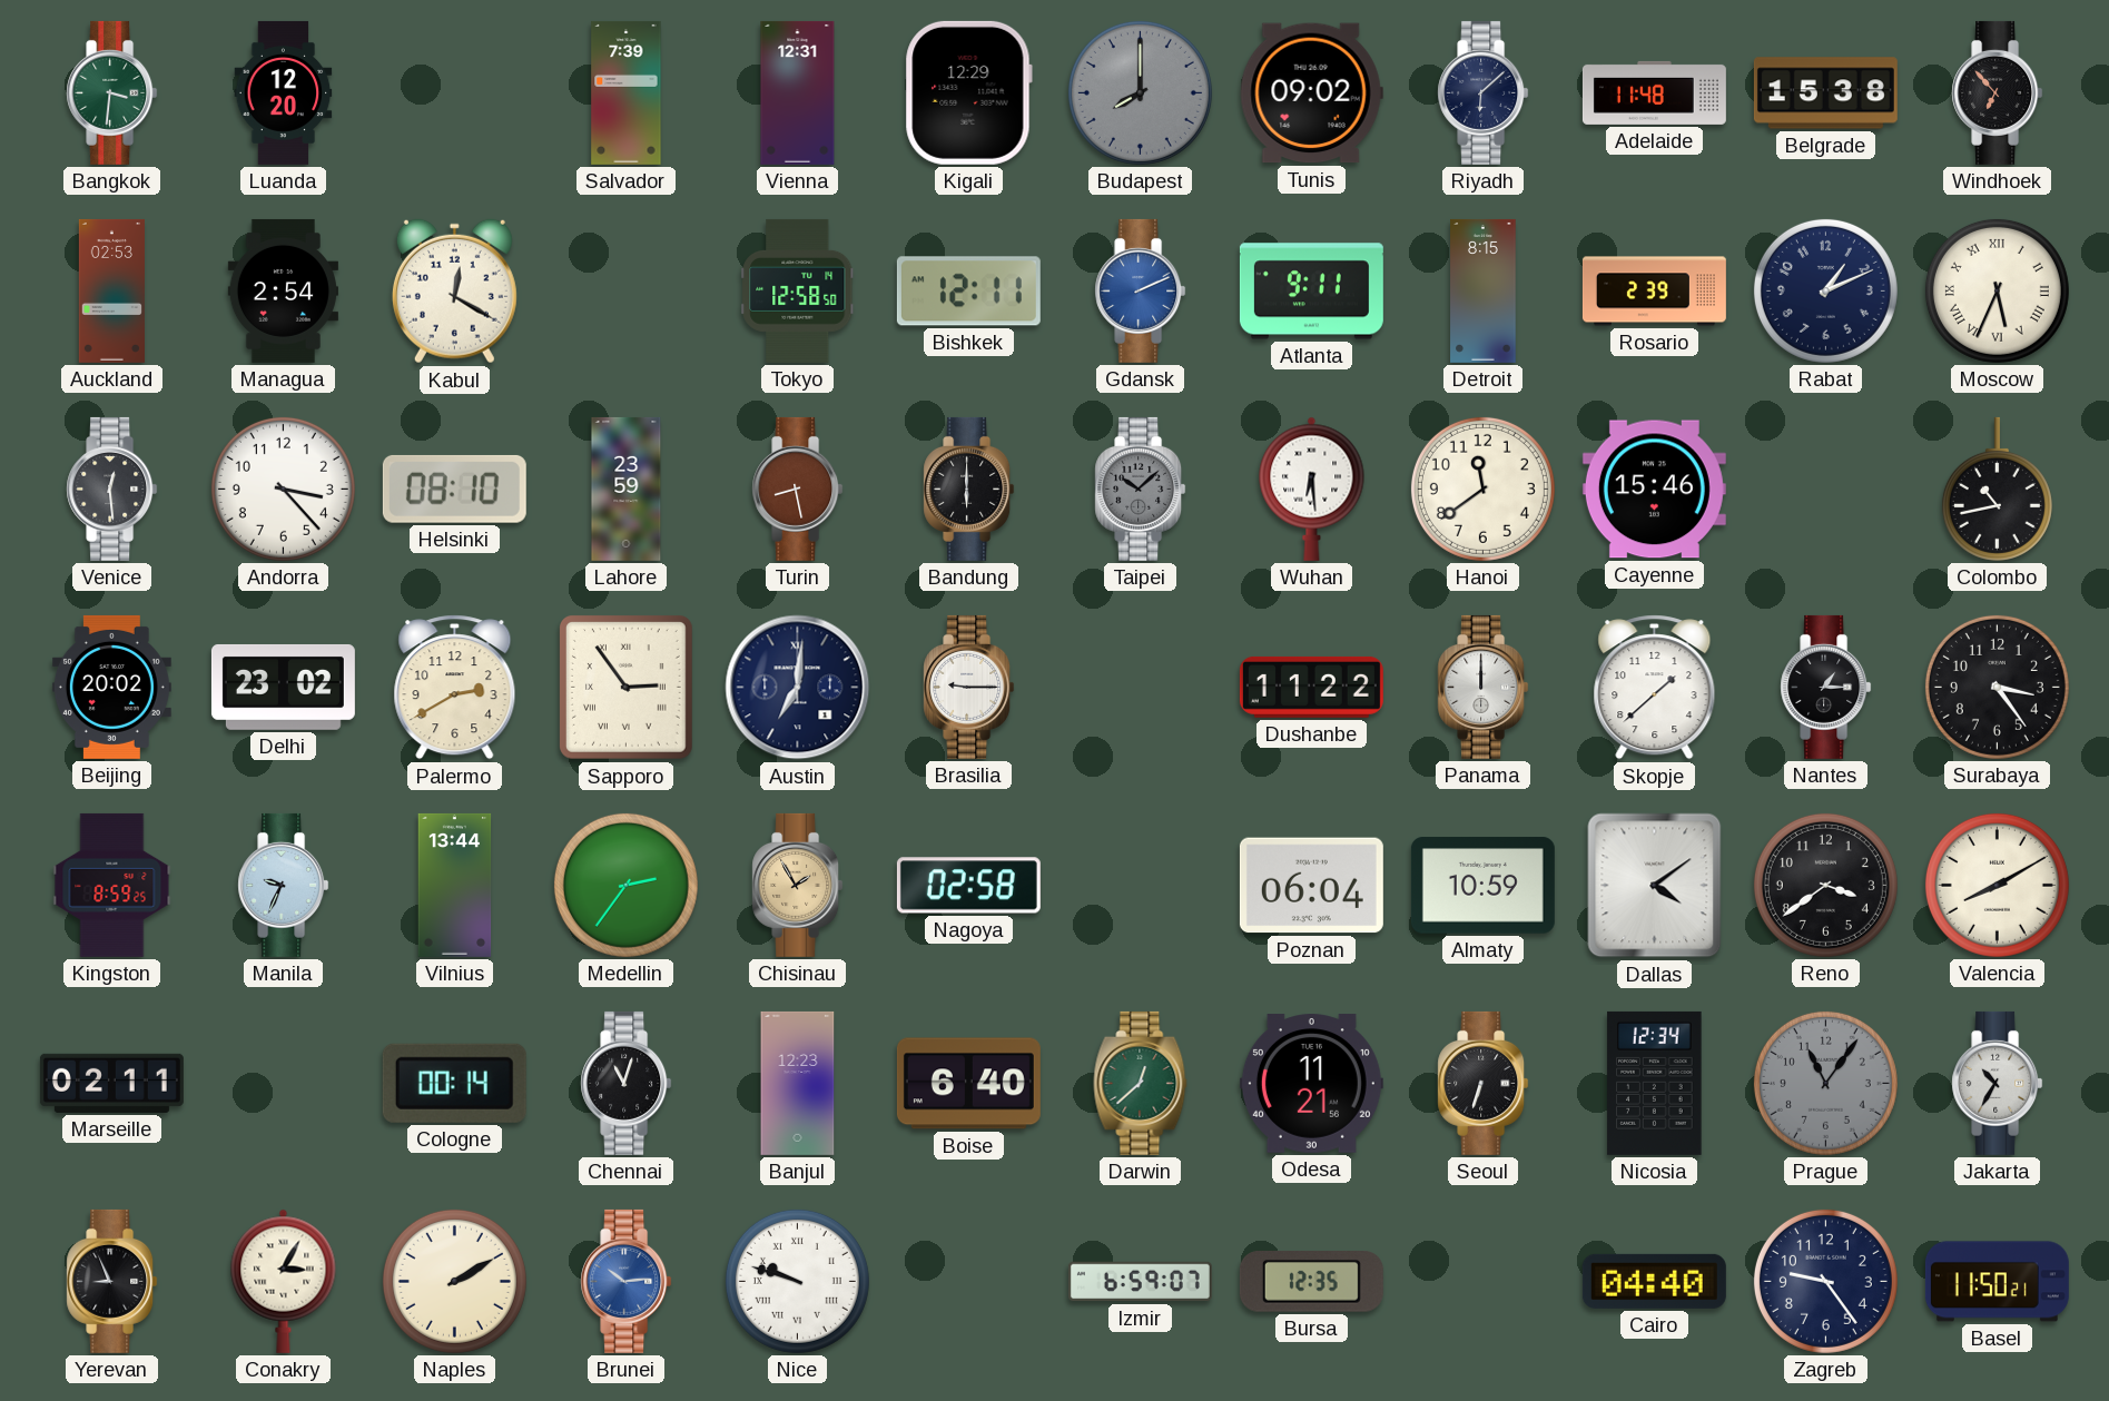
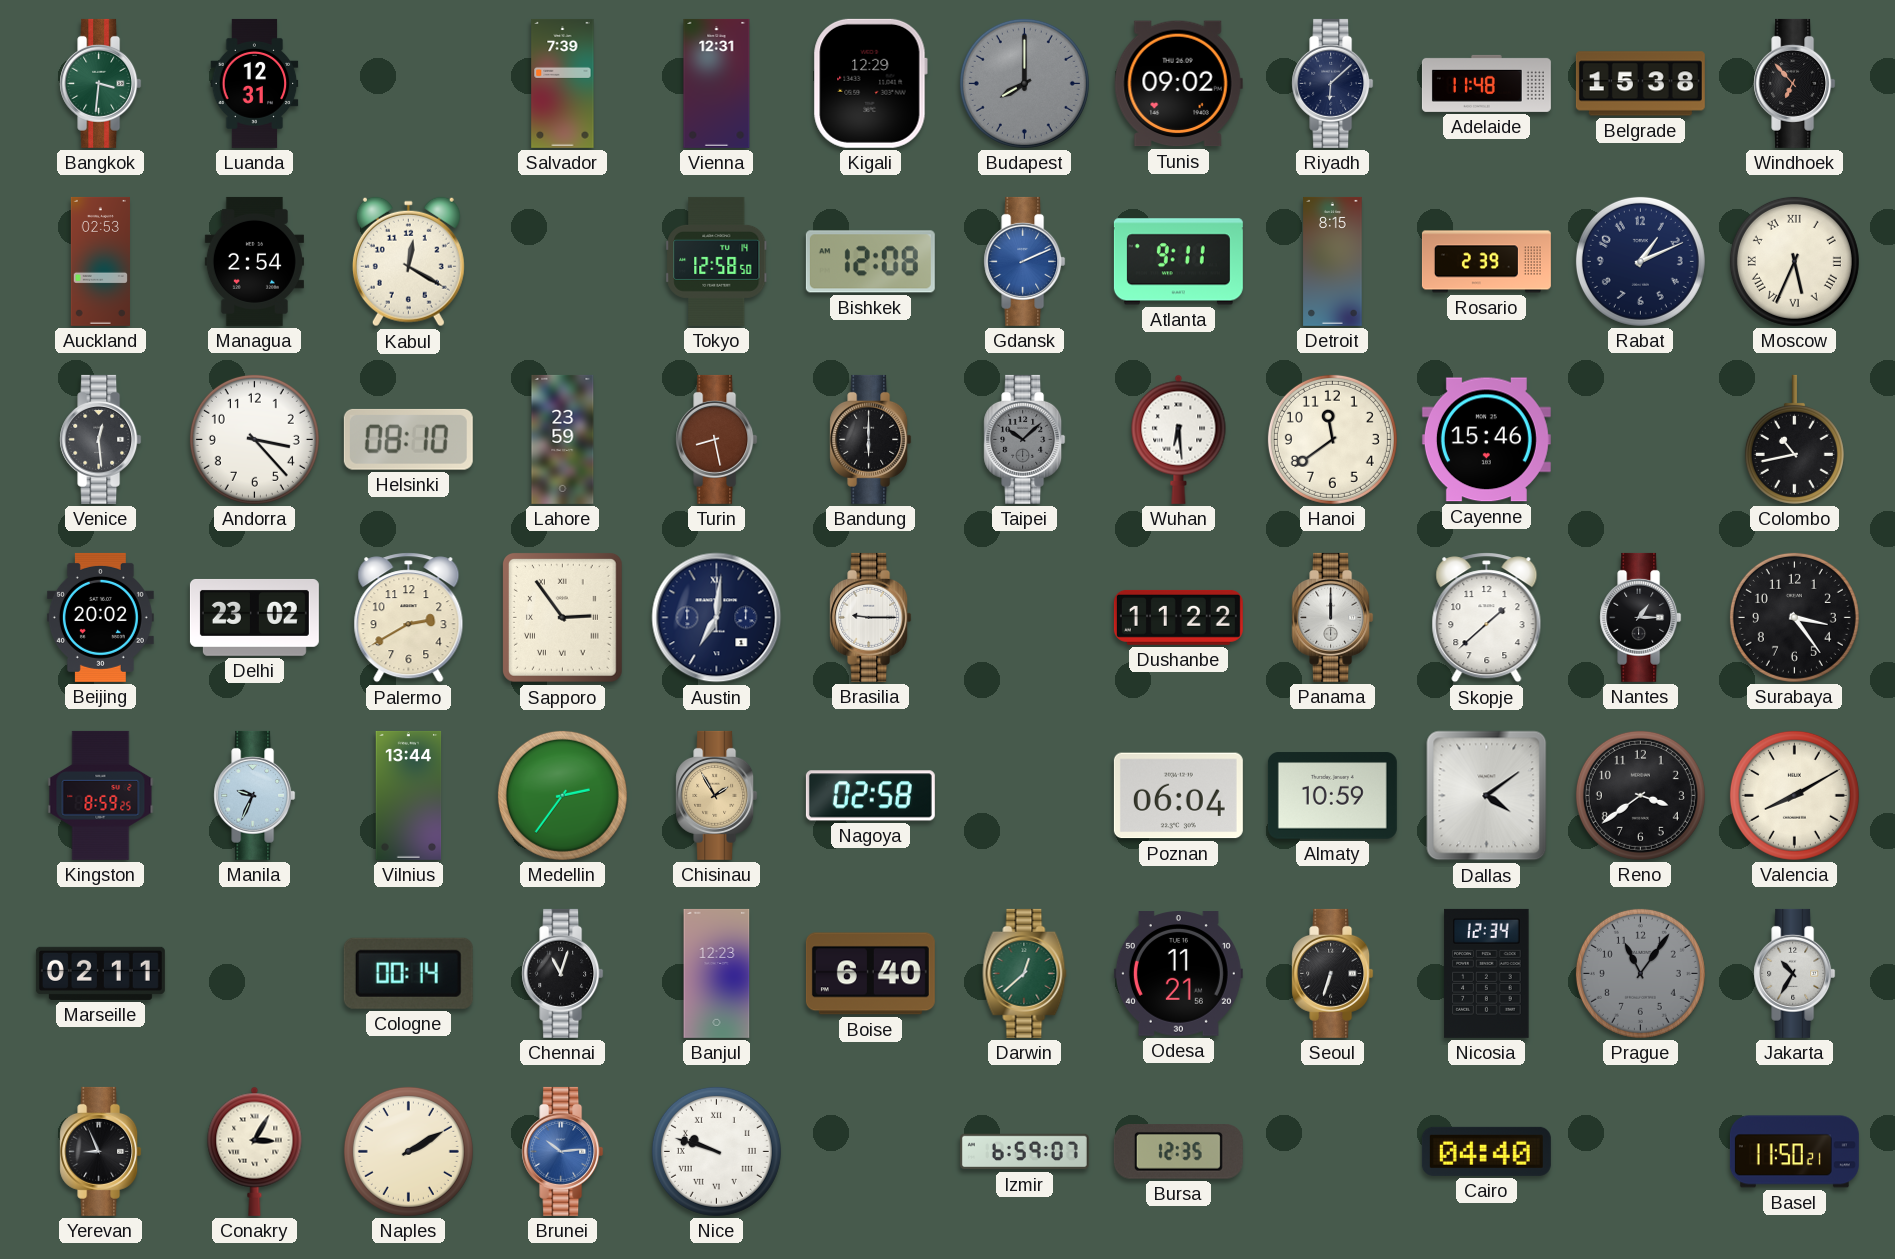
Luanda: 12:20 -> 12:31
Bishkek: 12:11 -> 12:08
Zagreb: 9:24 -> none
